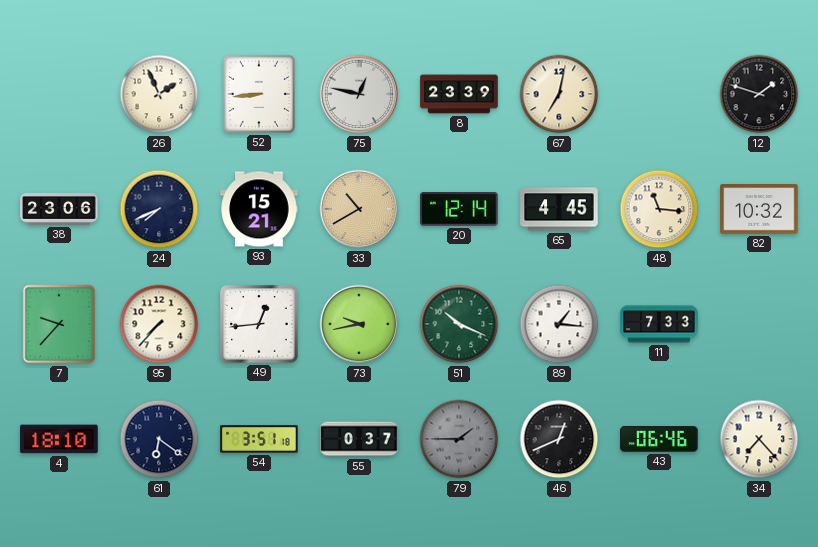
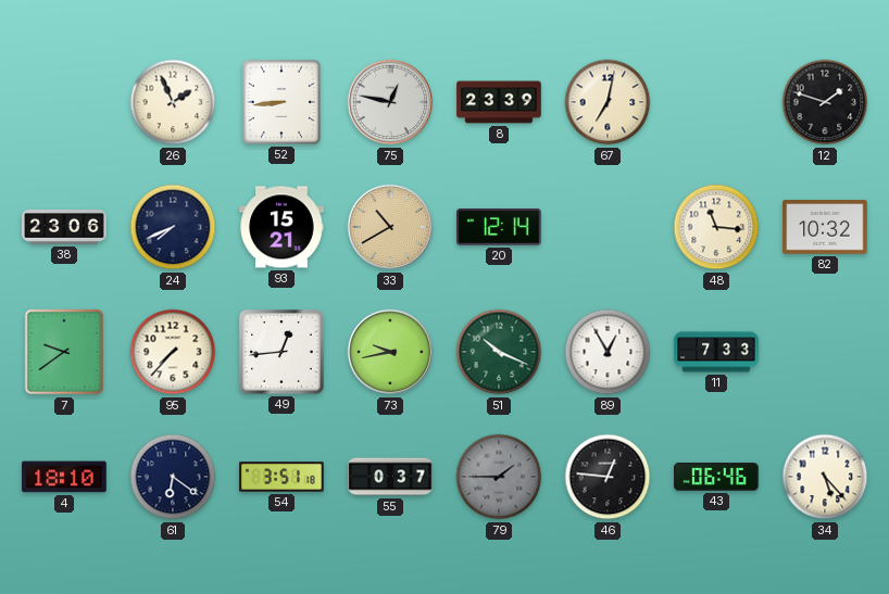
65: 4:45 -> none
7: 9:37 -> 9:39
89: 1:16 -> 12:55
46: 12:41 -> 12:46
34: 7:23 -> 5:23
